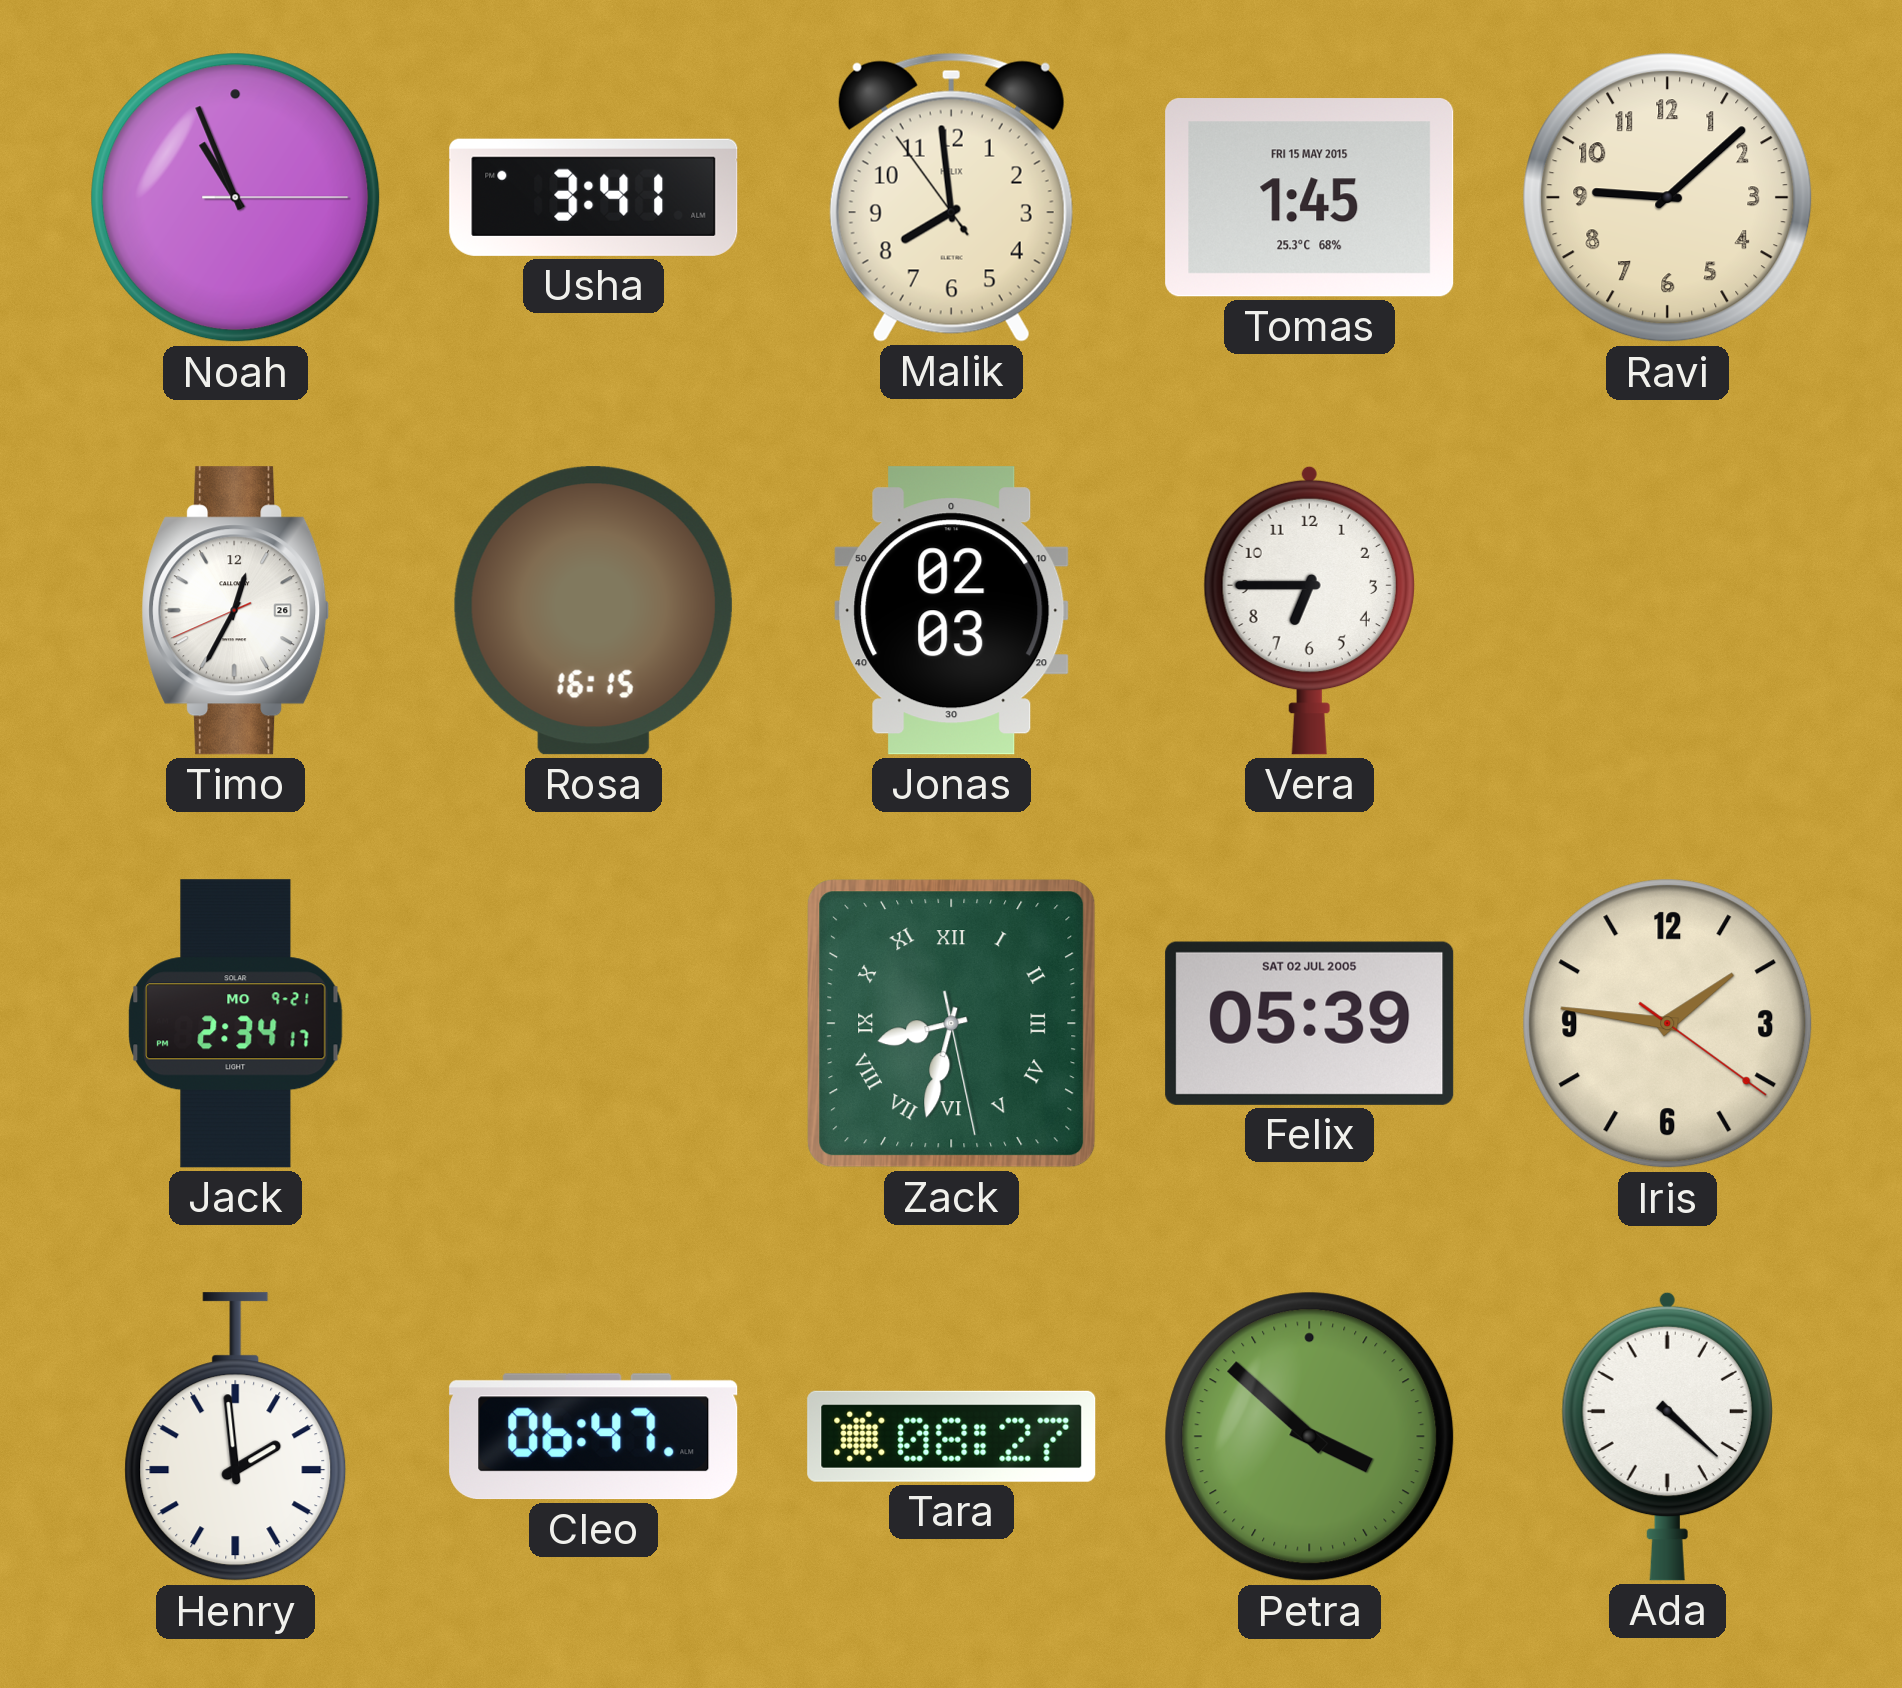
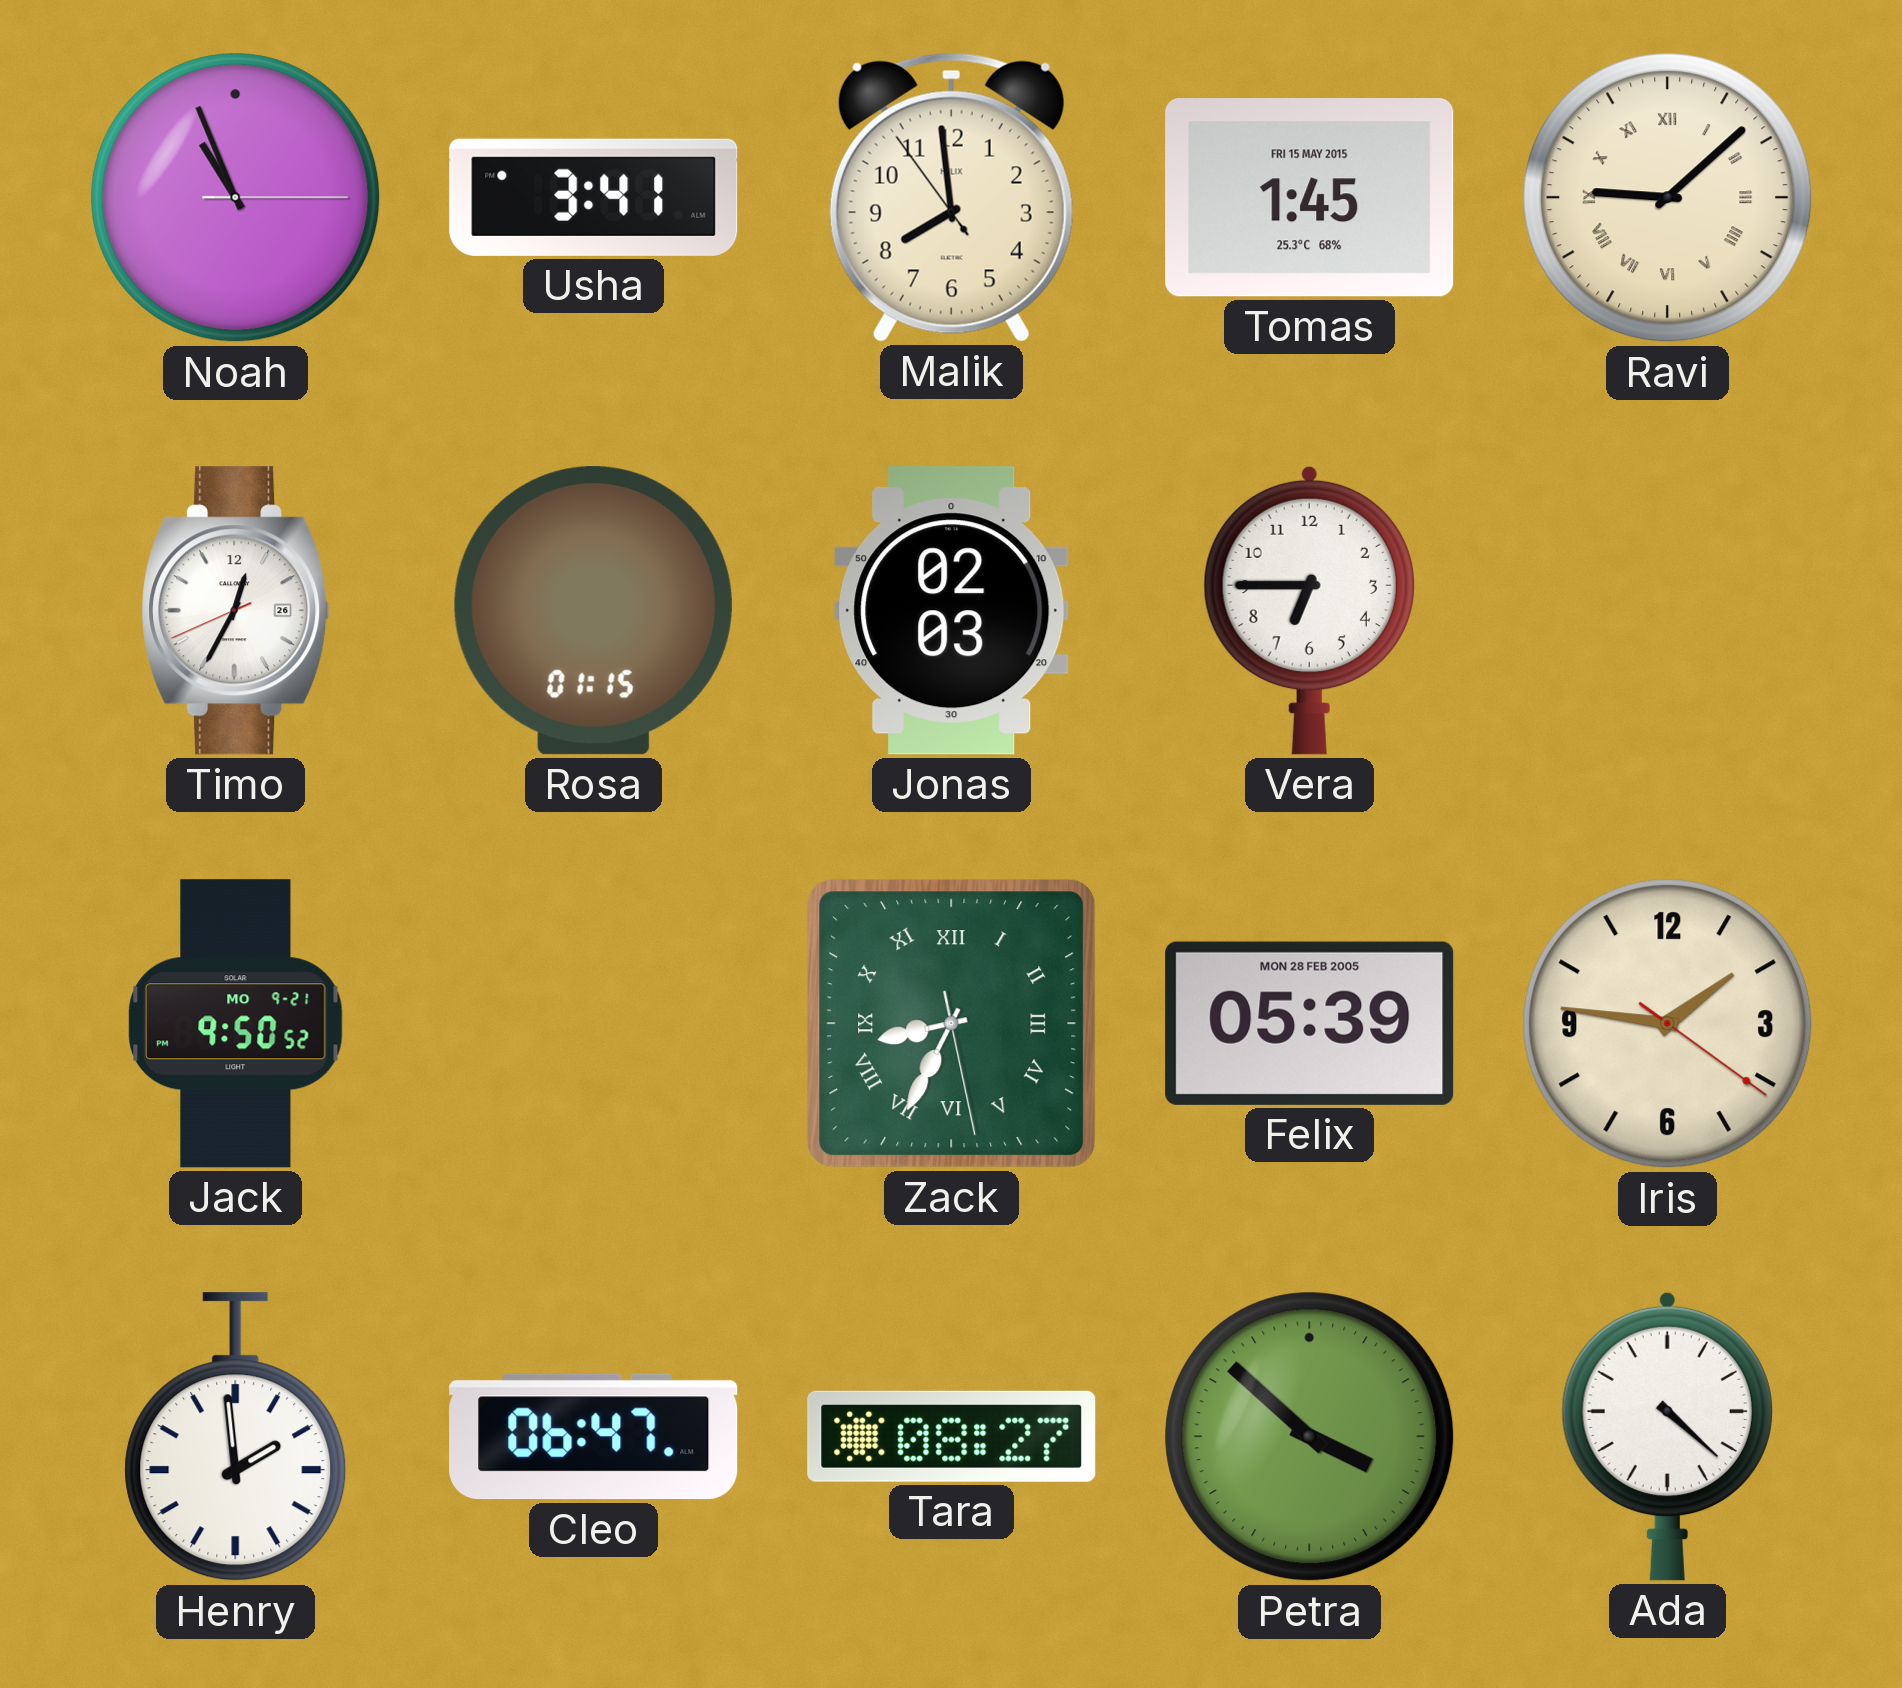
Ravi numerals: Arabic -> Roman
Rosa: 16:15 -> 01:15
Jack: 2:34 -> 9:50
Zack: 8:32 -> 8:34
Felix date: SAT 02 JUL 2005 -> MON 28 FEB 2005
